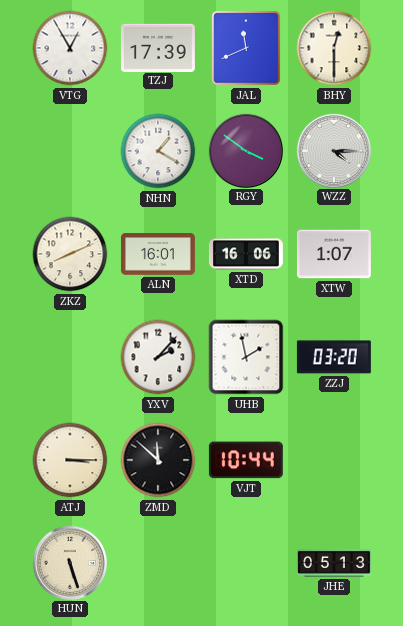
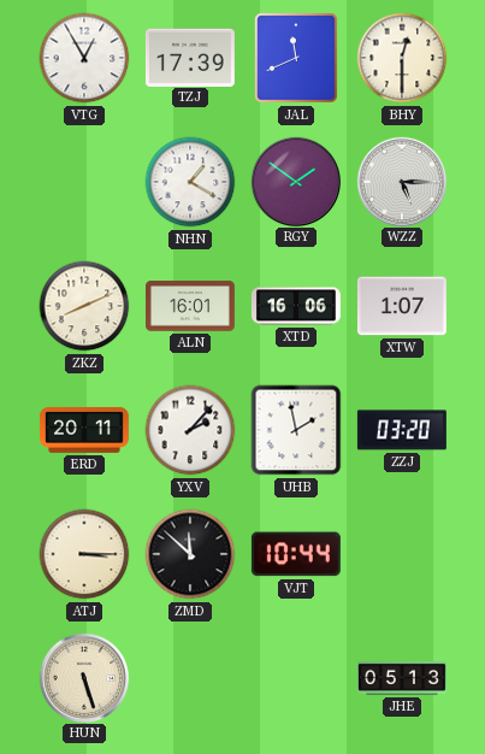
RGY: 3:51 -> 1:51
WZZ: 4:15 -> 5:15
ERD: none -> 20:11
